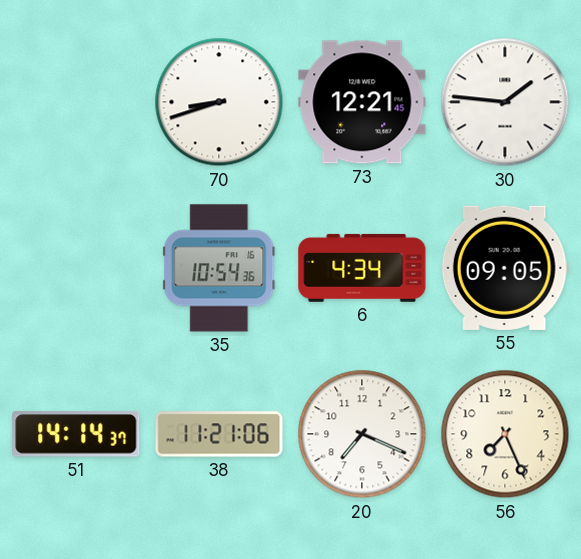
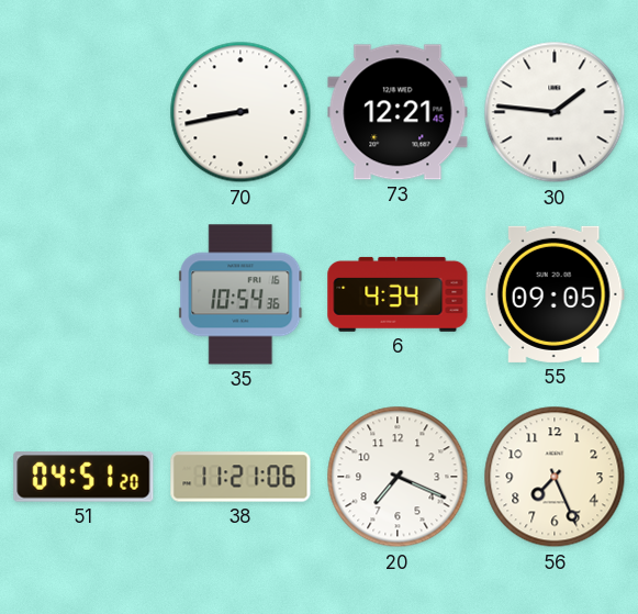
70: 8:42 -> 8:43
51: 14:14 -> 04:51
